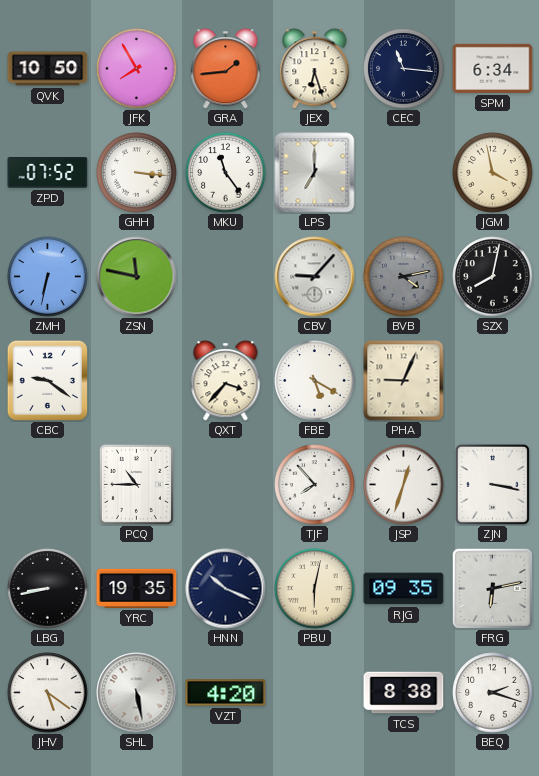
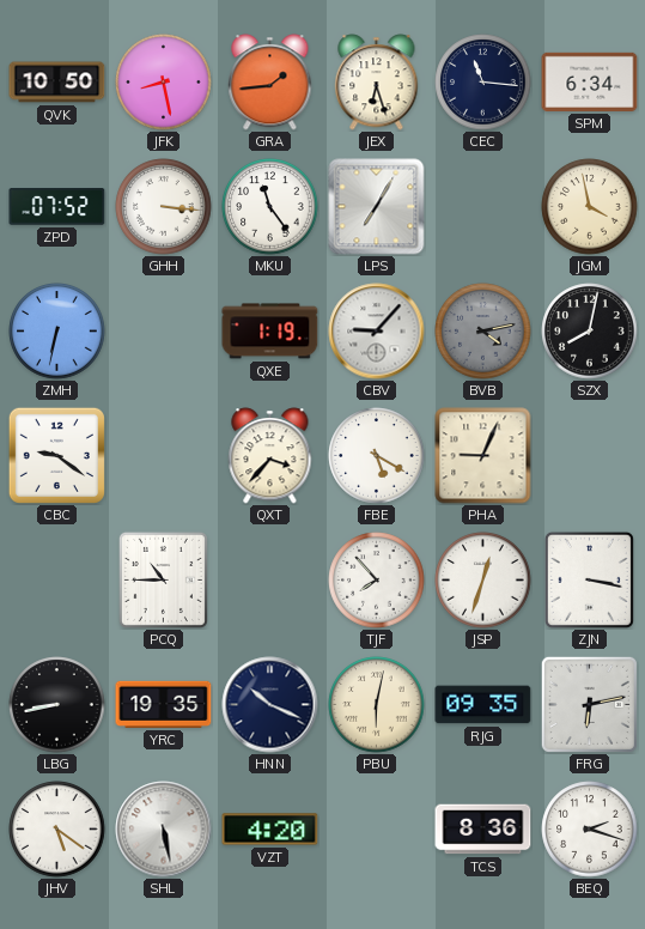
JFK: 7:55 -> 8:28
LPS: 7:00 -> 7:05
ZSN: 11:47 -> none
QXE: none -> 1:19
TCS: 8:38 -> 8:36
